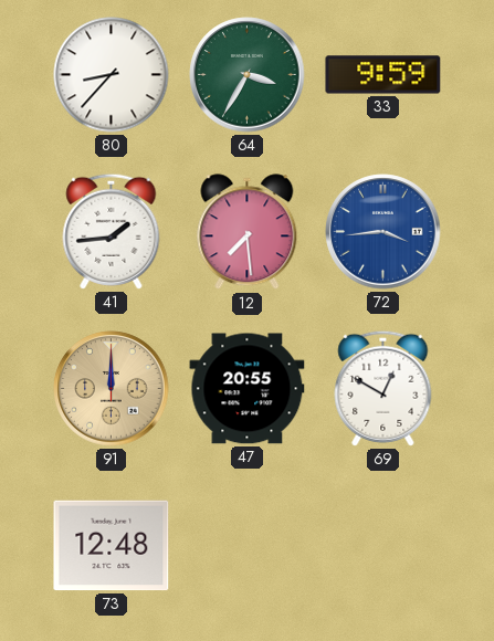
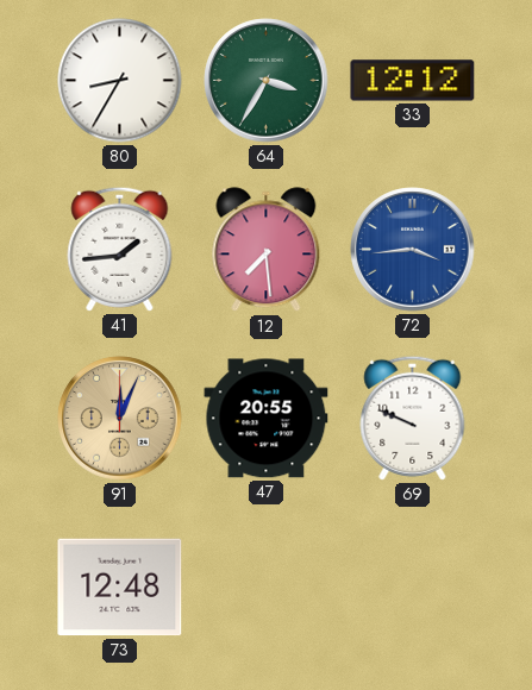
80: 8:37 -> 8:35
33: 9:59 -> 12:12
91: 12:00 -> 12:04
69: 12:50 -> 9:49
